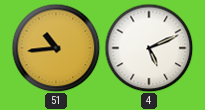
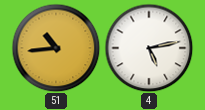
4: 5:11 -> 5:13
